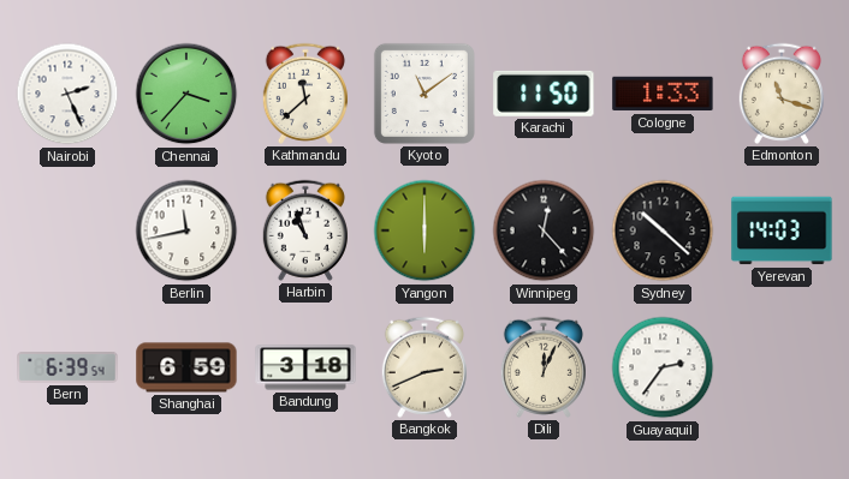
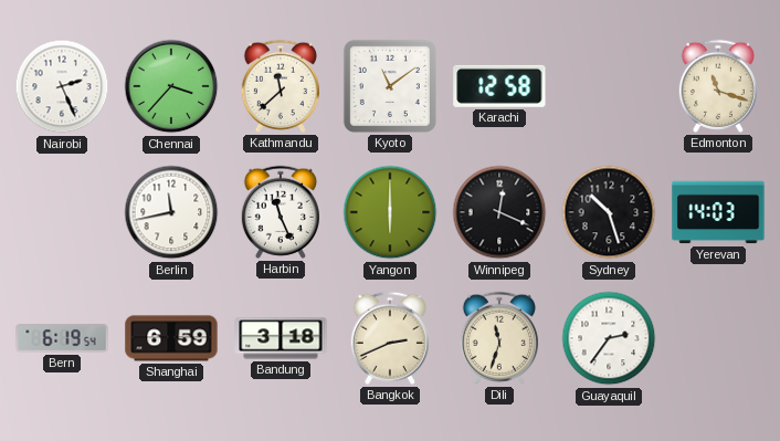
Karachi: 11:50 -> 12:58
Cologne: 1:33 -> none
Harbin: 10:57 -> 11:26
Winnipeg: 12:23 -> 12:19
Sydney: 10:22 -> 10:27
Bern: 6:39 -> 6:19
Dili: 12:04 -> 11:33
